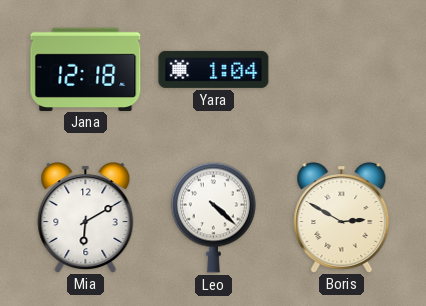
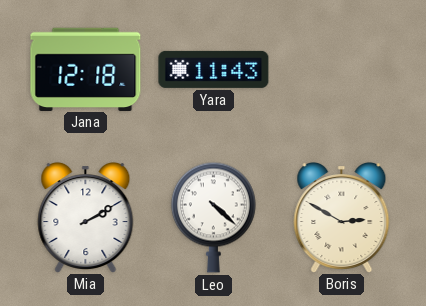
Yara: 1:04 -> 11:43
Mia: 6:10 -> 2:10
